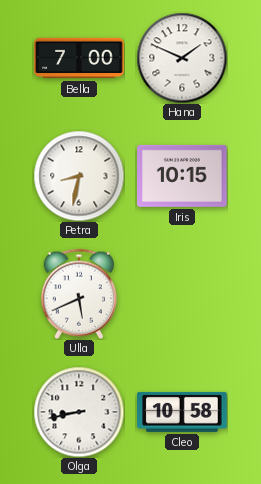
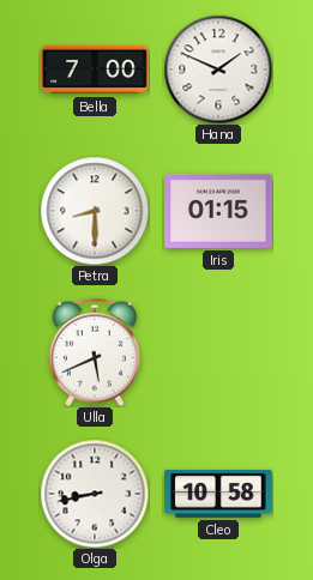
Petra: 8:32 -> 8:30
Iris: 10:15 -> 01:15
